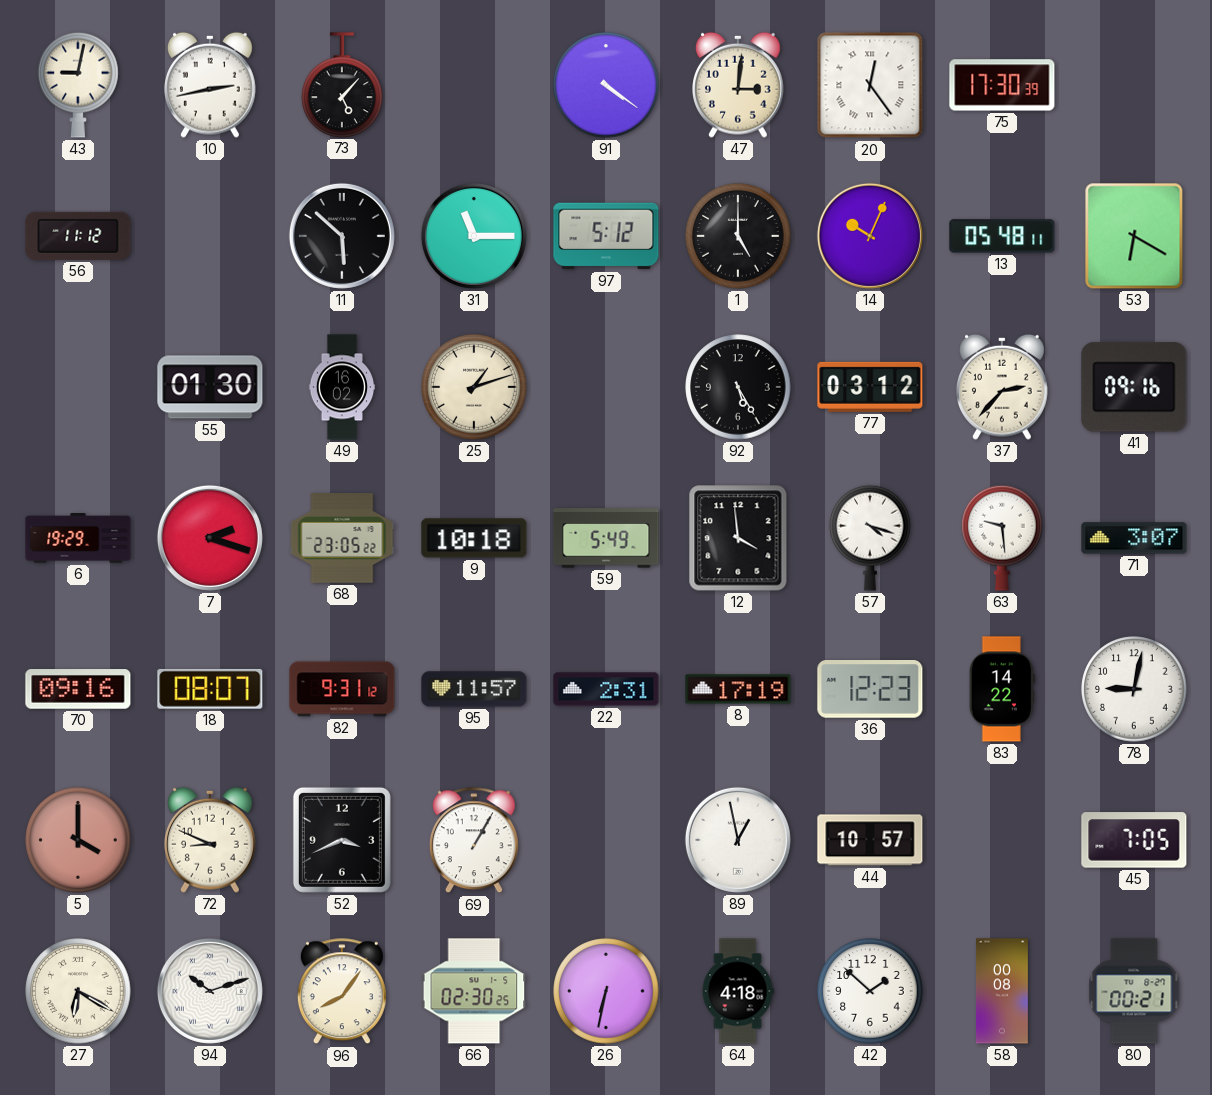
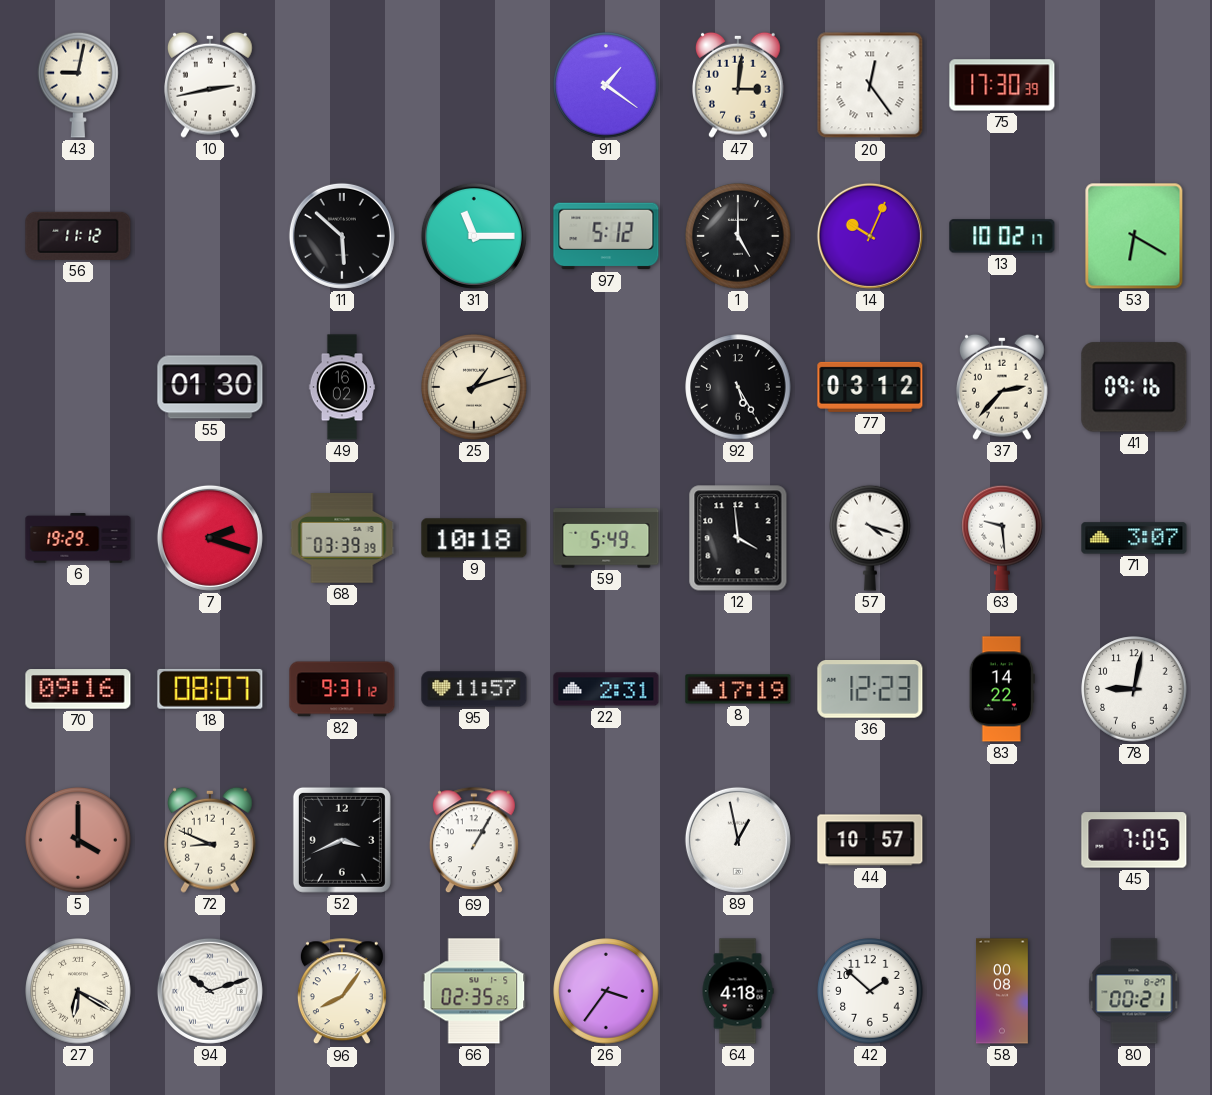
73: 5:07 -> none
91: 4:21 -> 1:21
13: 05:48 -> 10:02
68: 23:05 -> 03:39
66: 02:30 -> 02:35
26: 6:32 -> 3:36
